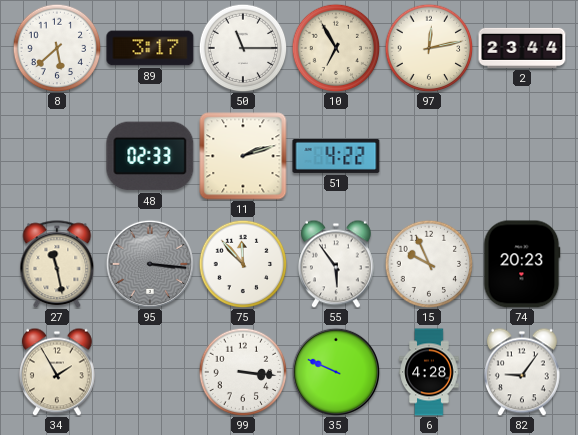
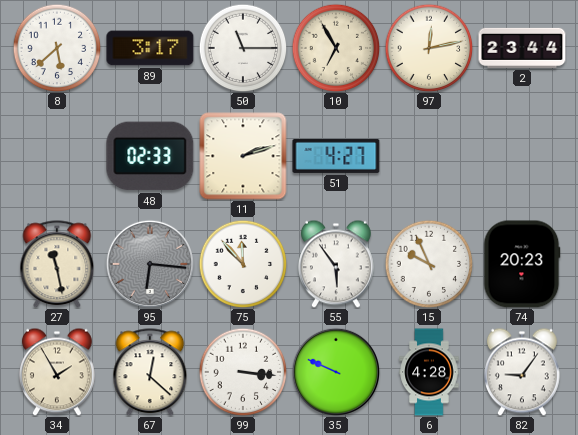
51: 4:22 -> 4:27
95: 3:16 -> 6:16
67: none -> 12:22
